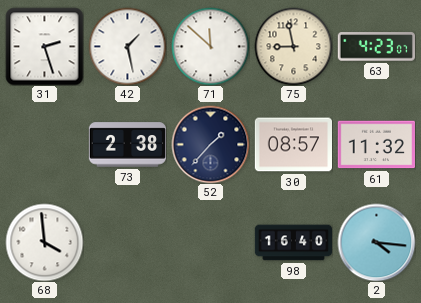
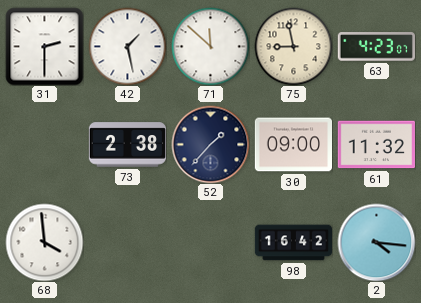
31: 2:27 -> 2:30
30: 08:57 -> 09:00
98: 16:40 -> 16:42
